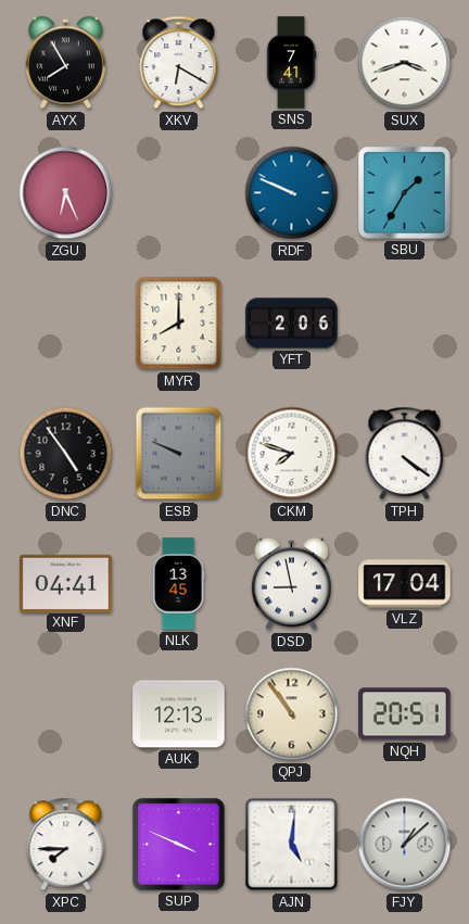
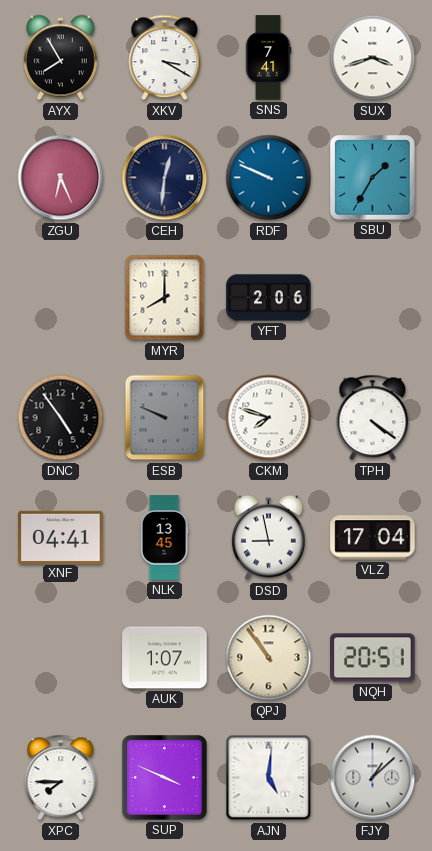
XKV: 6:20 -> 3:20
CEH: none -> 12:31
AUK: 12:13 -> 1:07
